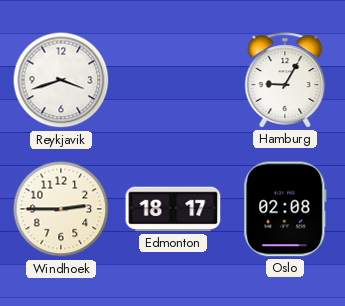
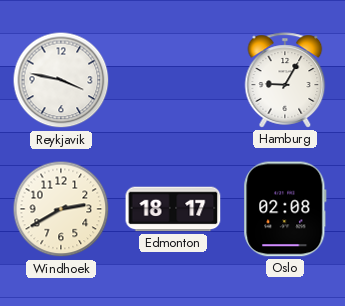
Reykjavik: 3:42 -> 3:47
Windhoek: 2:45 -> 2:40
